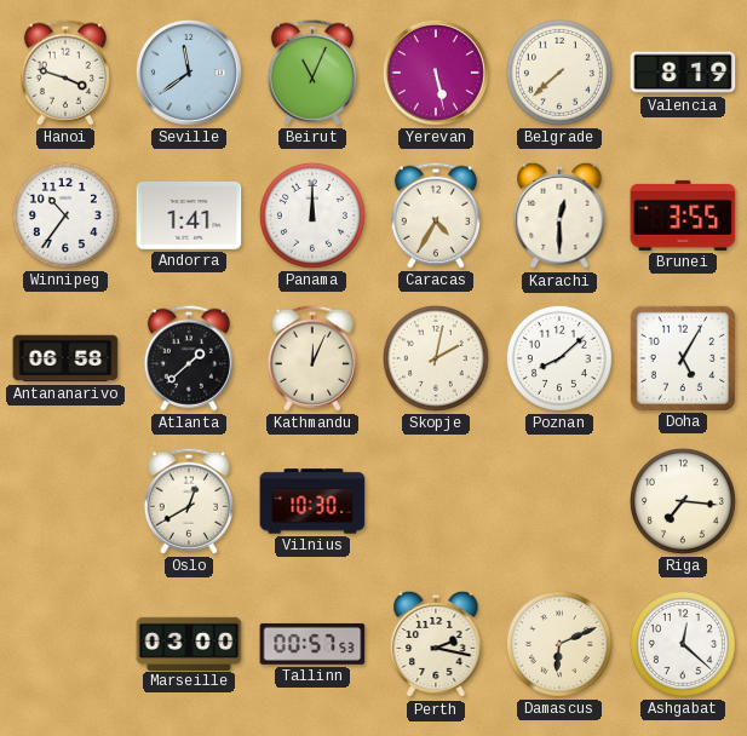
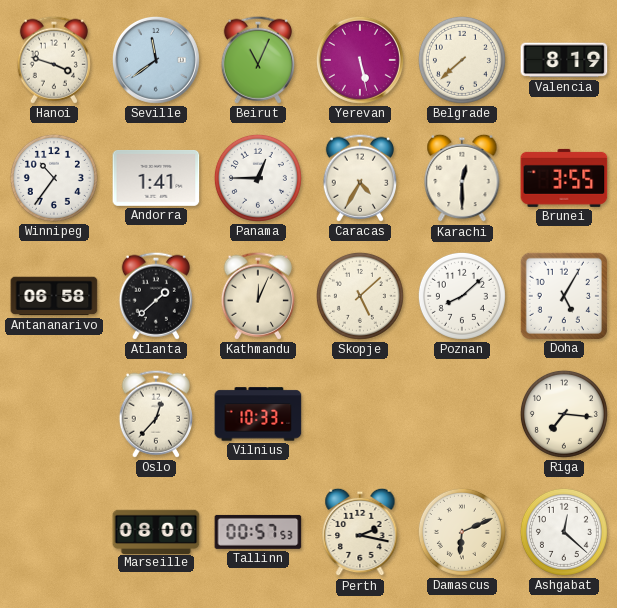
Panama: 12:00 -> 12:45
Skopje: 2:02 -> 5:08
Oslo: 12:40 -> 12:37
Vilnius: 10:30 -> 10:33
Marseille: 03:00 -> 08:00
